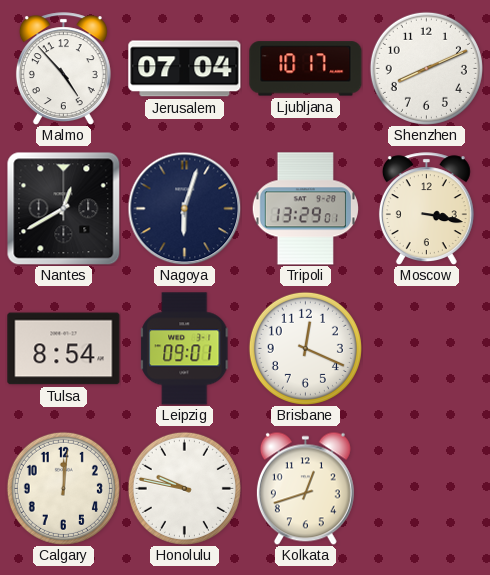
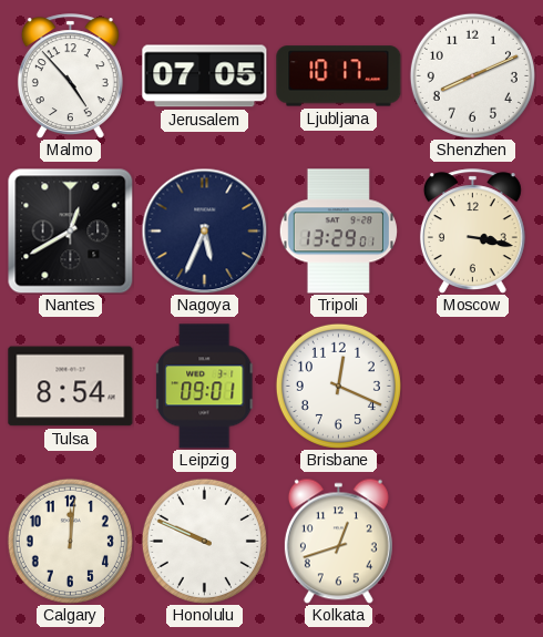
Jerusalem: 07:04 -> 07:05
Nagoya: 6:03 -> 5:34
Honolulu: 9:47 -> 9:49
